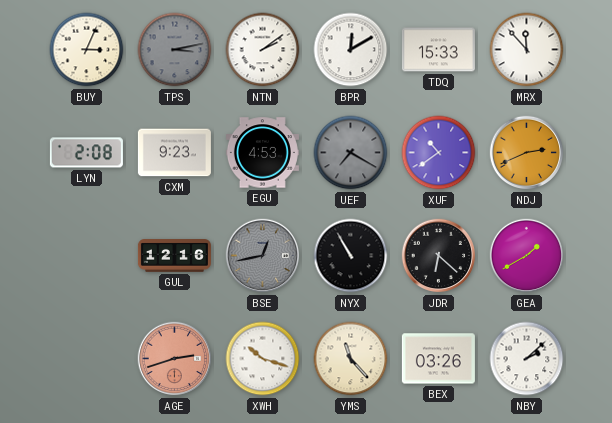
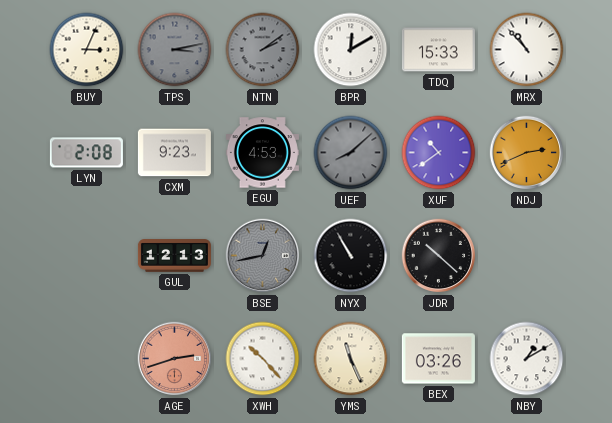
NTN dial: white -> grey
MRX: 11:53 -> 10:53
UEF: 7:20 -> 8:08
GUL: 12:16 -> 12:13
JDR: 6:22 -> 10:22
GEA: 1:40 -> none
XWH: 10:18 -> 10:23
YMS: 11:23 -> 11:26
NBY: 2:08 -> 1:10
